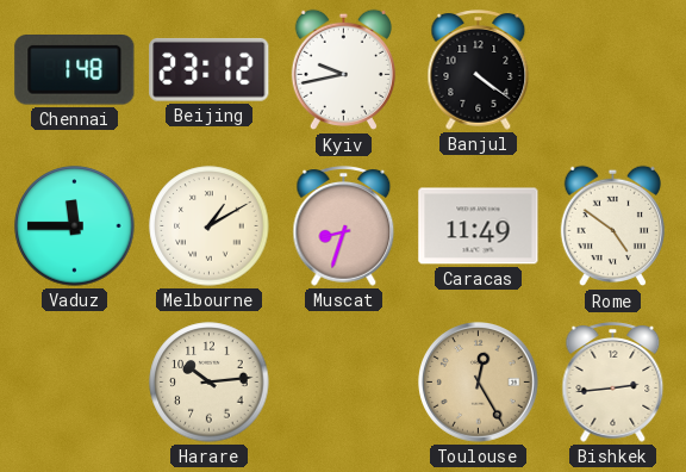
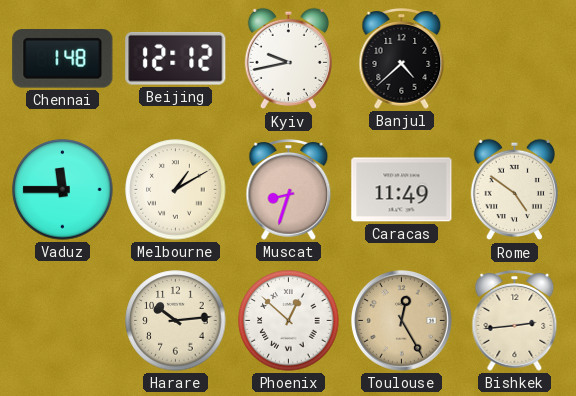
Beijing: 23:12 -> 12:12
Banjul: 4:21 -> 4:38
Phoenix: none -> 12:52
